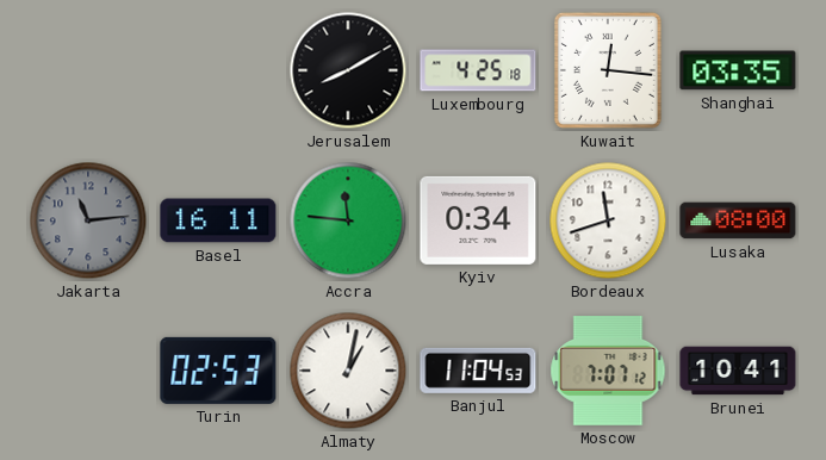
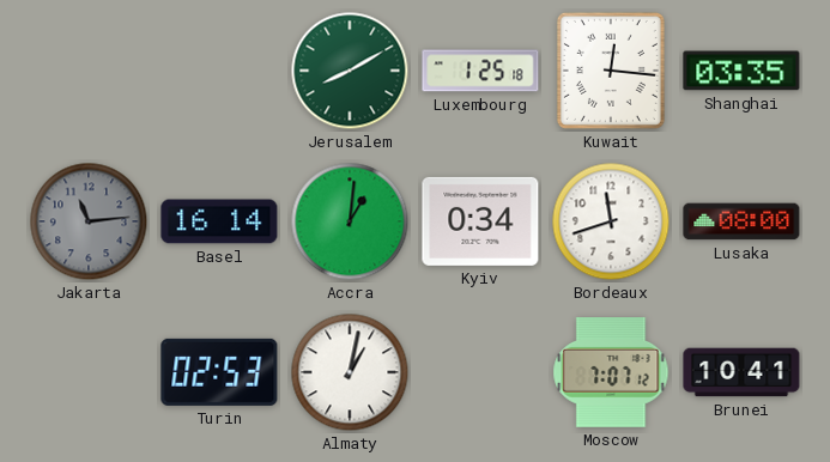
Jerusalem dial: black -> green
Luxembourg: 4:25 -> 1:25
Basel: 16:11 -> 16:14
Accra: 11:46 -> 1:01
Banjul: 11:04 -> none
